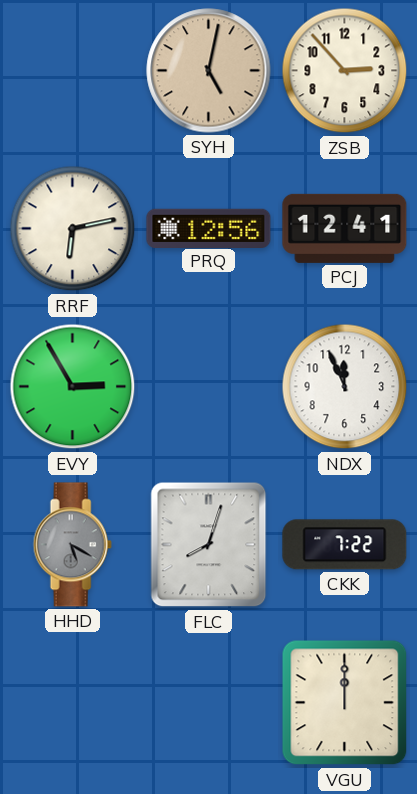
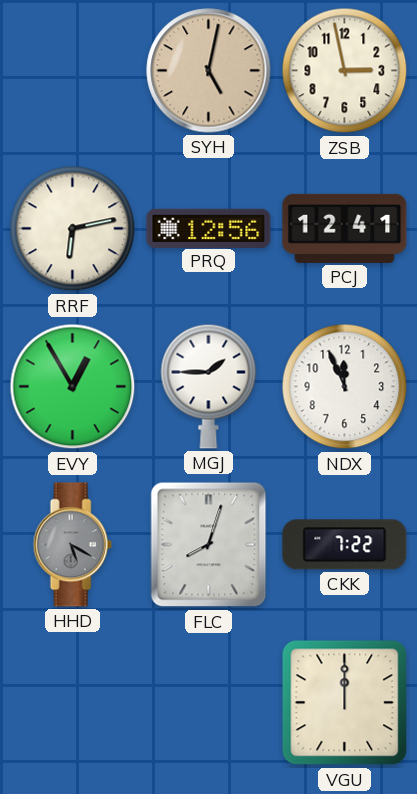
ZSB: 2:53 -> 2:58
EVY: 2:55 -> 12:55
MGJ: none -> 1:45
